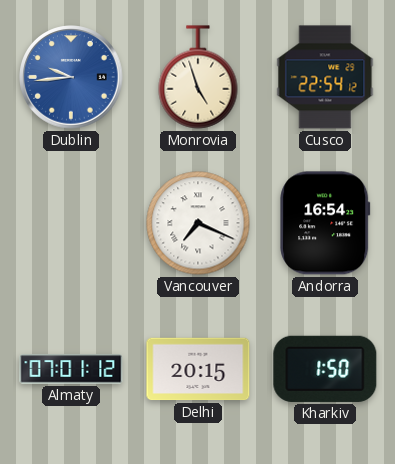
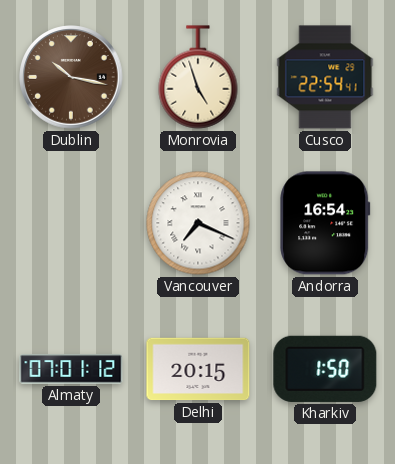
Dublin: 9:44 -> 10:17
Dublin dial: blue -> brown
Cusco: 22:54:12 -> 22:54:41
